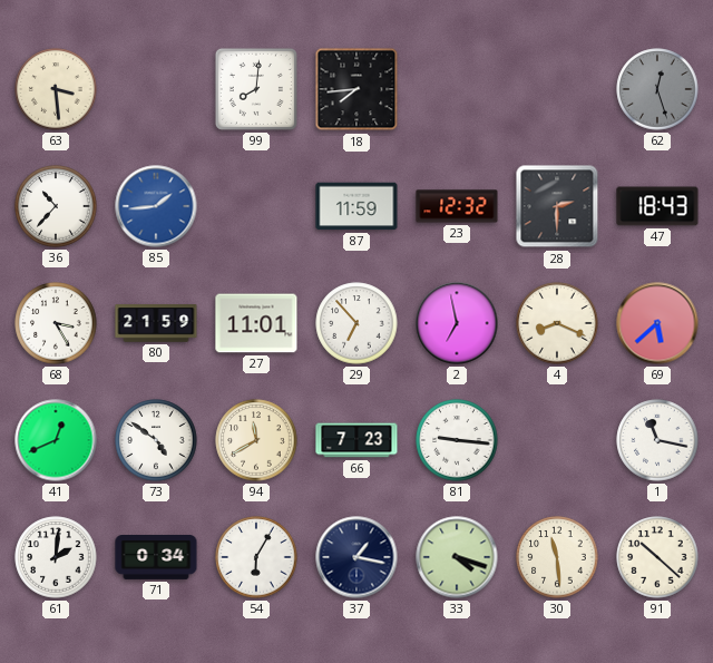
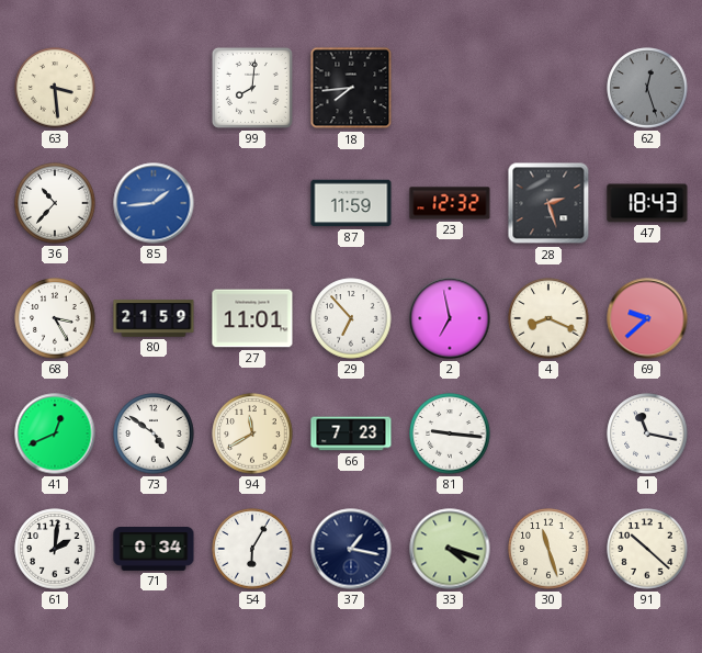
28: 2:30 -> 2:27
69: 5:38 -> 9:38
30: 11:29 -> 11:27
